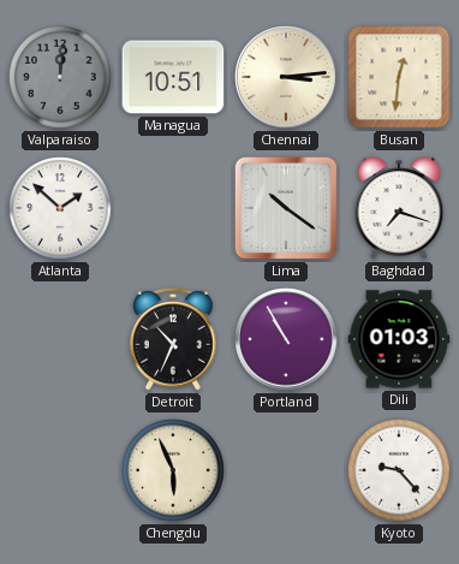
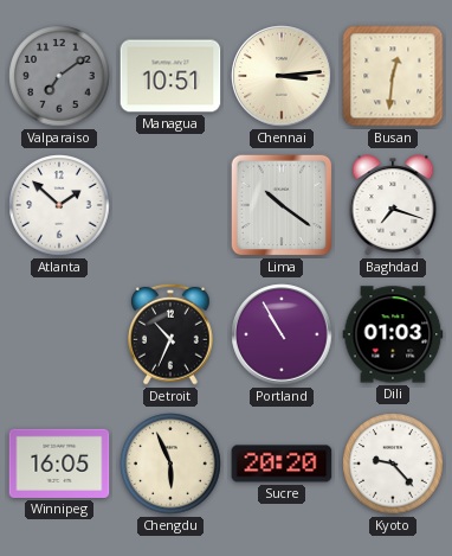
Valparaiso: 12:01 -> 7:09
Winnipeg: none -> 16:05
Sucre: none -> 20:20
